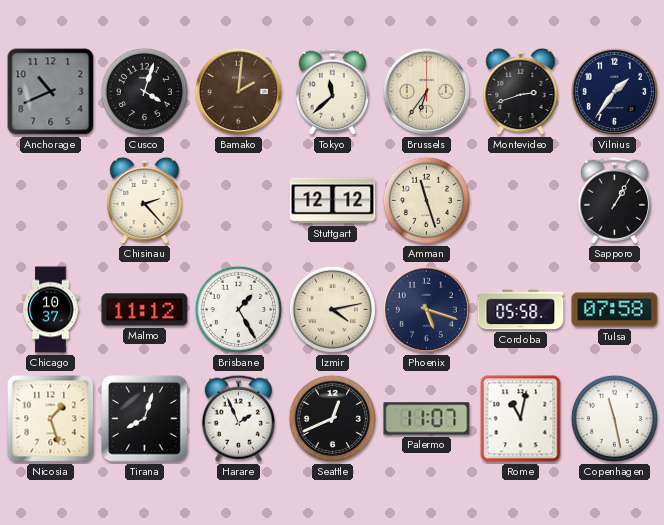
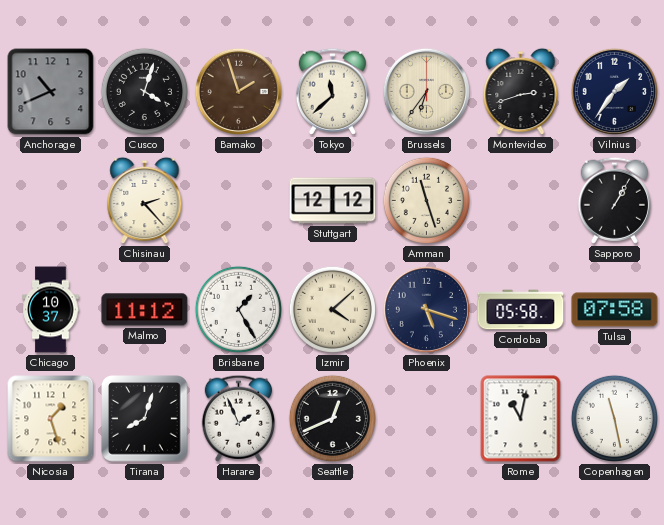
Bamako: 2:01 -> 1:57
Izmir: 4:13 -> 4:08
Palermo: 11:07 -> none
